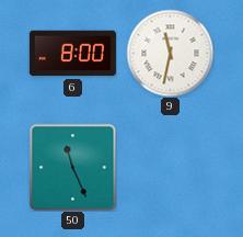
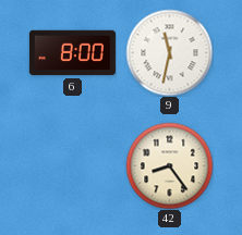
50: 11:26 -> none
42: none -> 8:24
